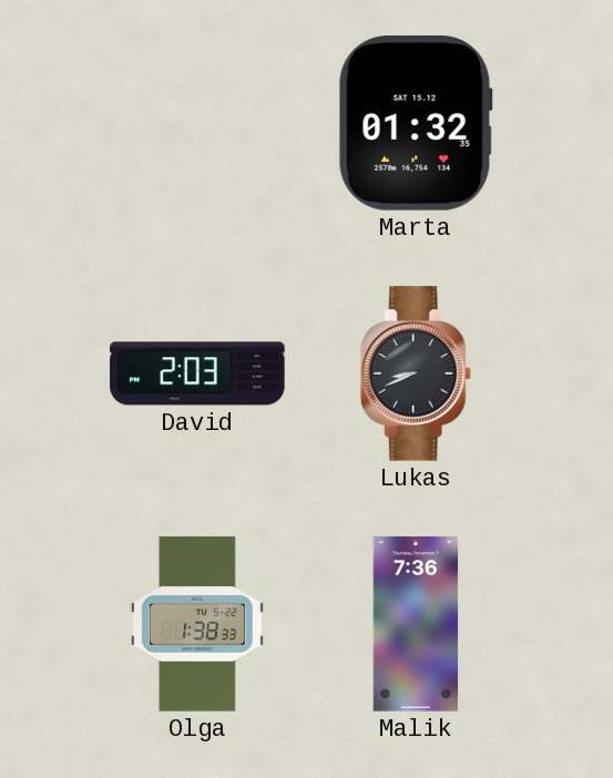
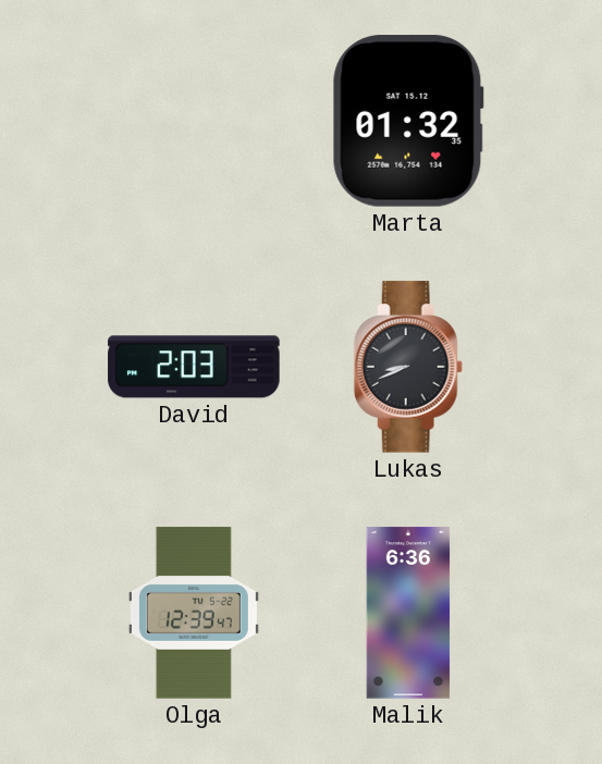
Olga: 1:38 -> 12:39
Malik: 7:36 -> 6:36
